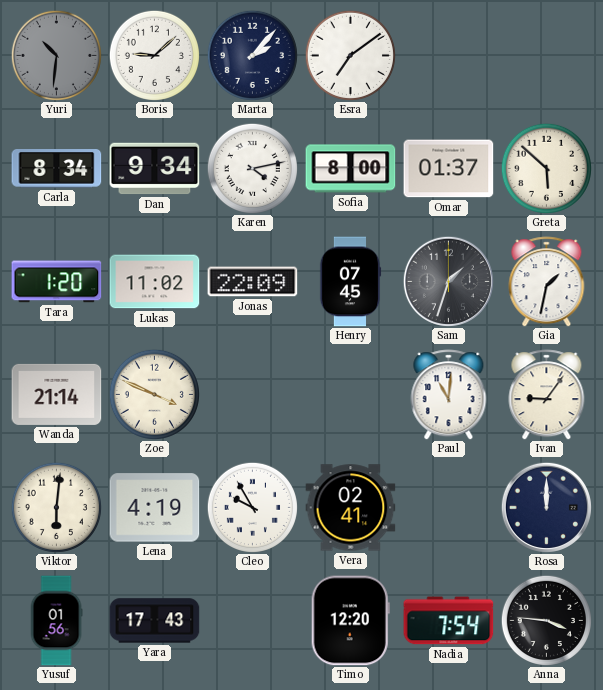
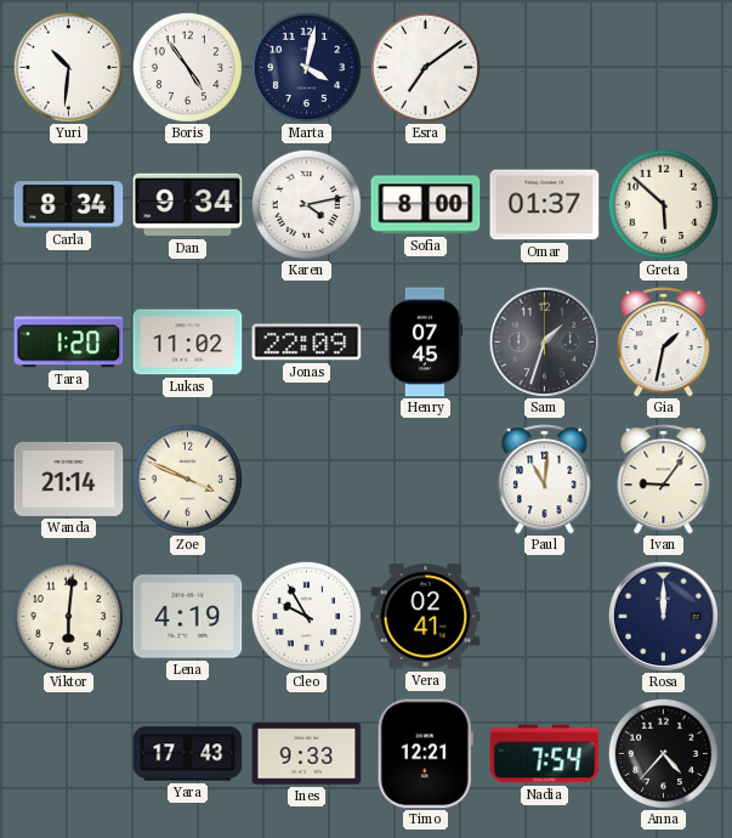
Yuri dial: grey -> white
Boris: 9:08 -> 4:54
Marta: 2:07 -> 4:02
Yusuf: 01:56 -> none
Ines: none -> 9:33
Timo: 12:20 -> 12:21
Anna: 3:46 -> 4:37
